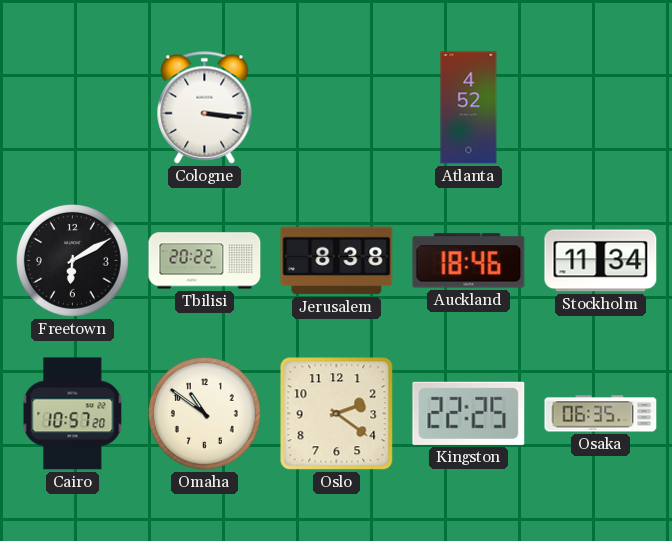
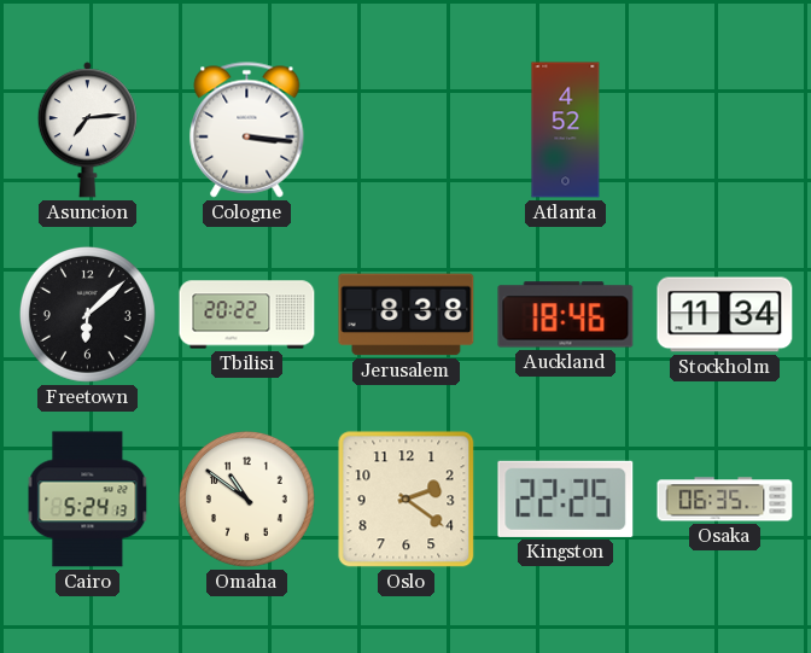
Asuncion: none -> 7:14
Freetown: 6:10 -> 6:08
Cairo: 10:57 -> 5:24
